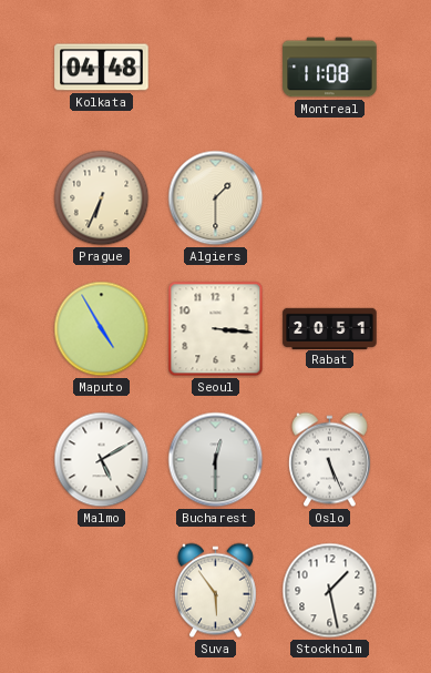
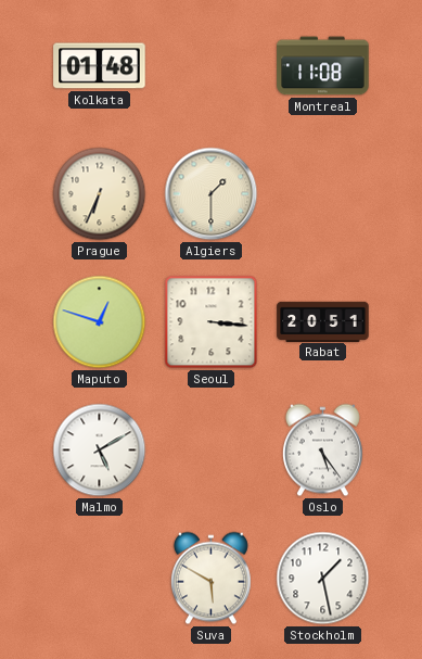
Kolkata: 04:48 -> 01:48
Maputo: 4:55 -> 12:48
Bucharest: 12:30 -> none
Oslo: 5:26 -> 5:24
Suva: 5:54 -> 5:50
